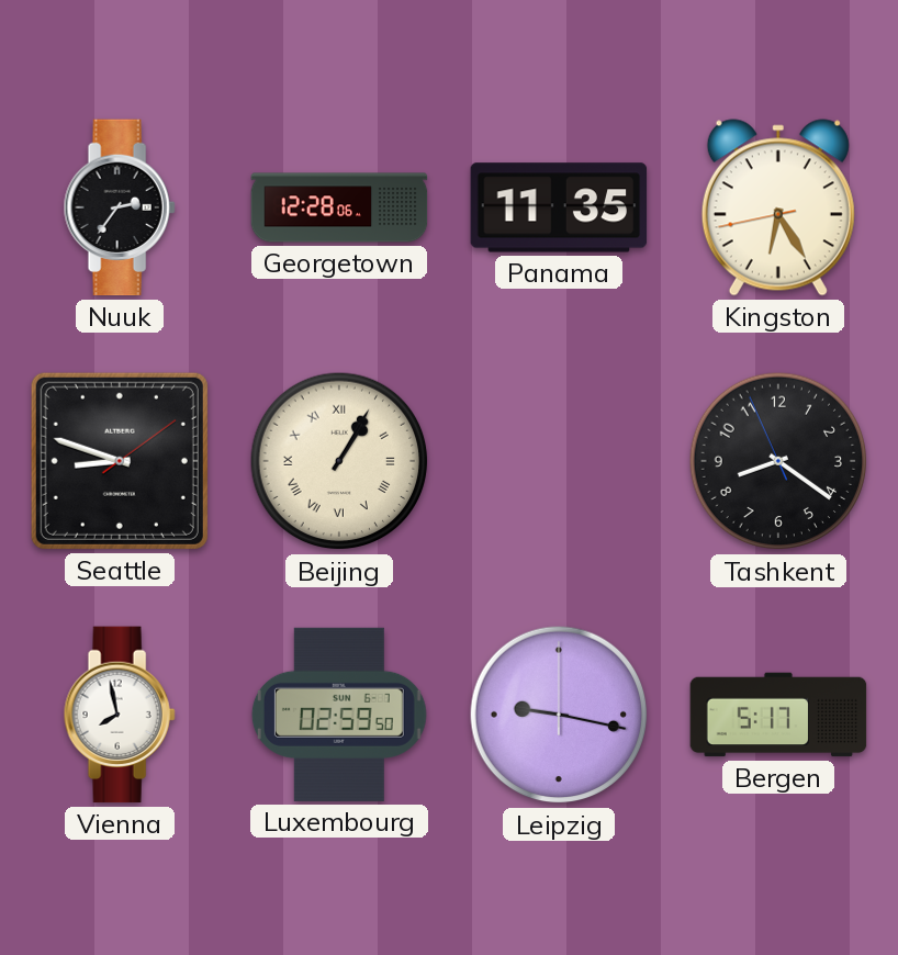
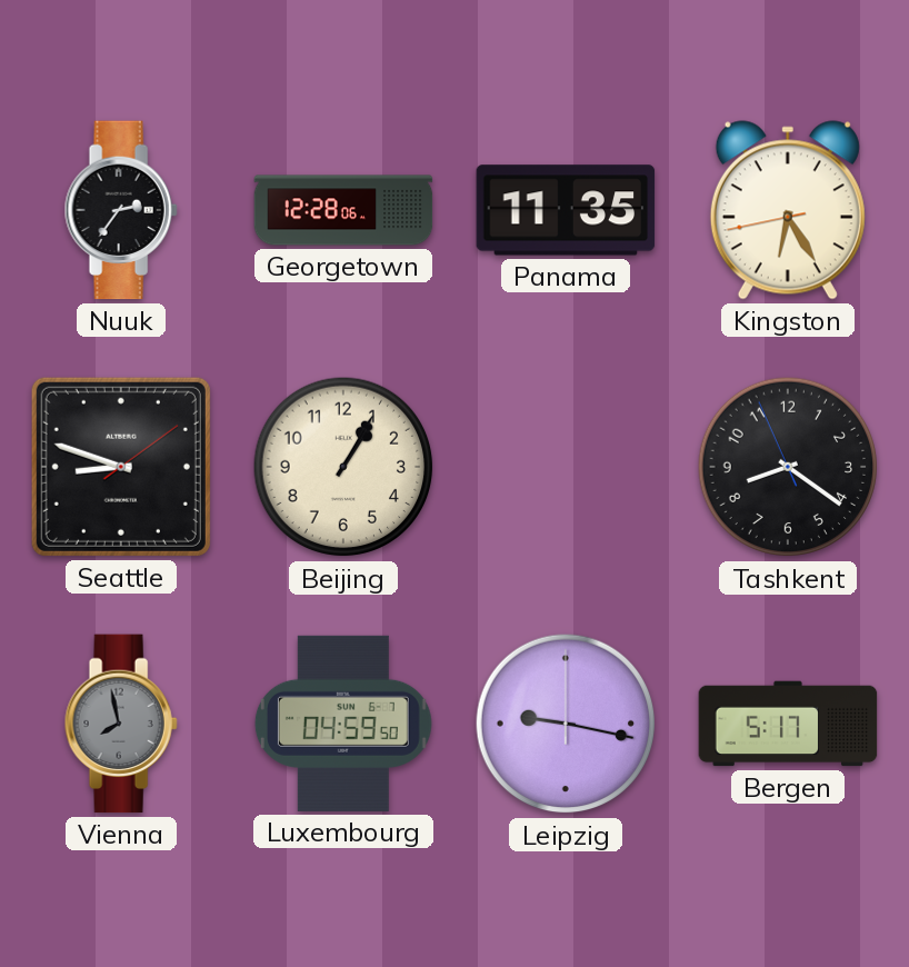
Beijing numerals: Roman -> Arabic
Vienna dial: white -> grey
Luxembourg: 02:59 -> 04:59
